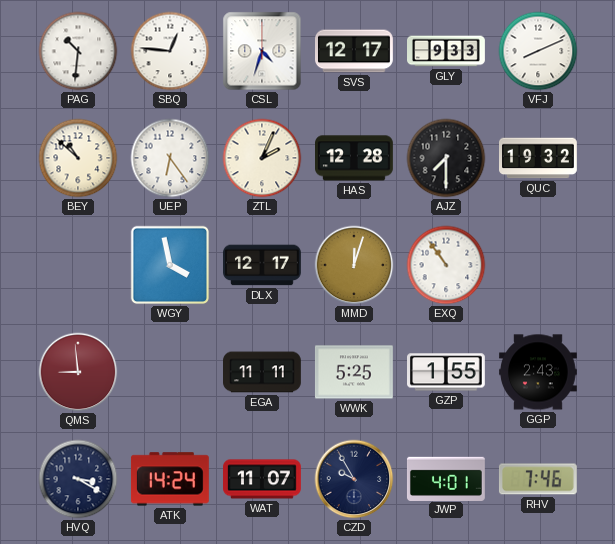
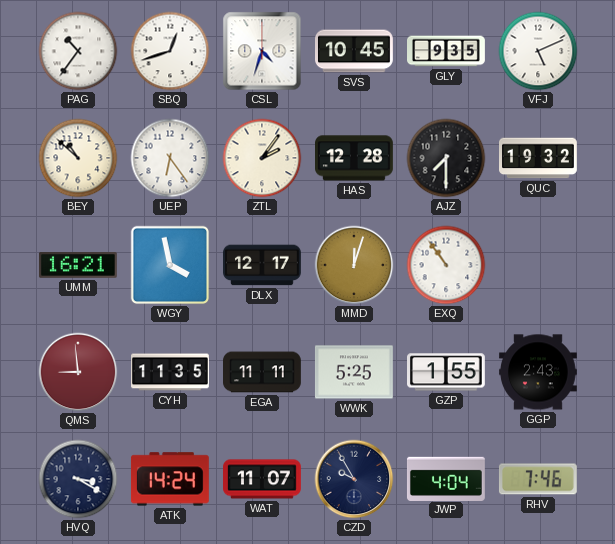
PAG: 10:31 -> 10:36
SBQ: 12:46 -> 12:42
SVS: 12:17 -> 10:45
GLY: 9:33 -> 9:35
VFJ: 8:11 -> 5:11
ZTL: 2:04 -> 2:06
UMM: none -> 16:21
CYH: none -> 11:35
JWP: 4:01 -> 4:04
